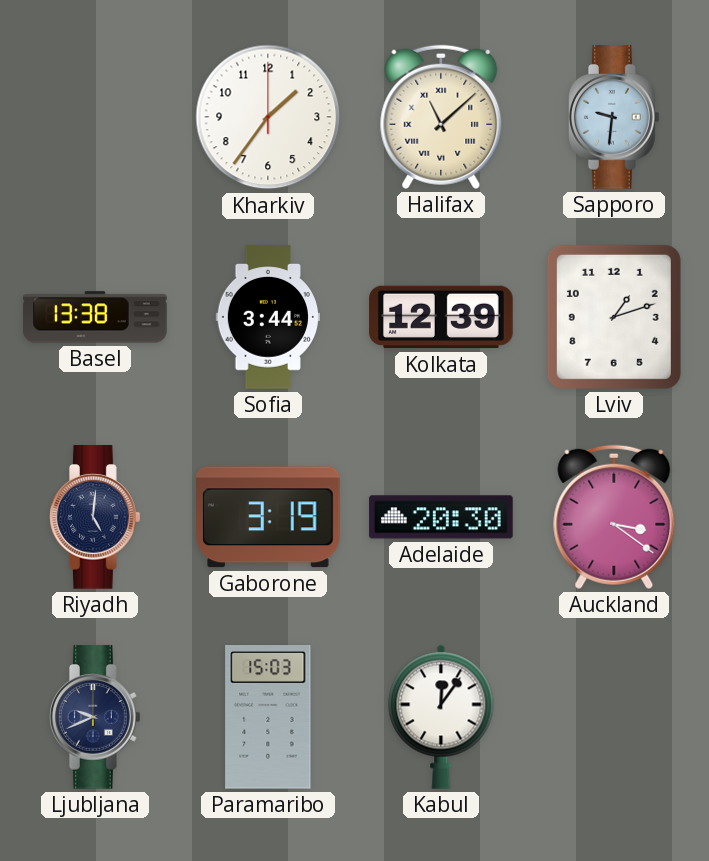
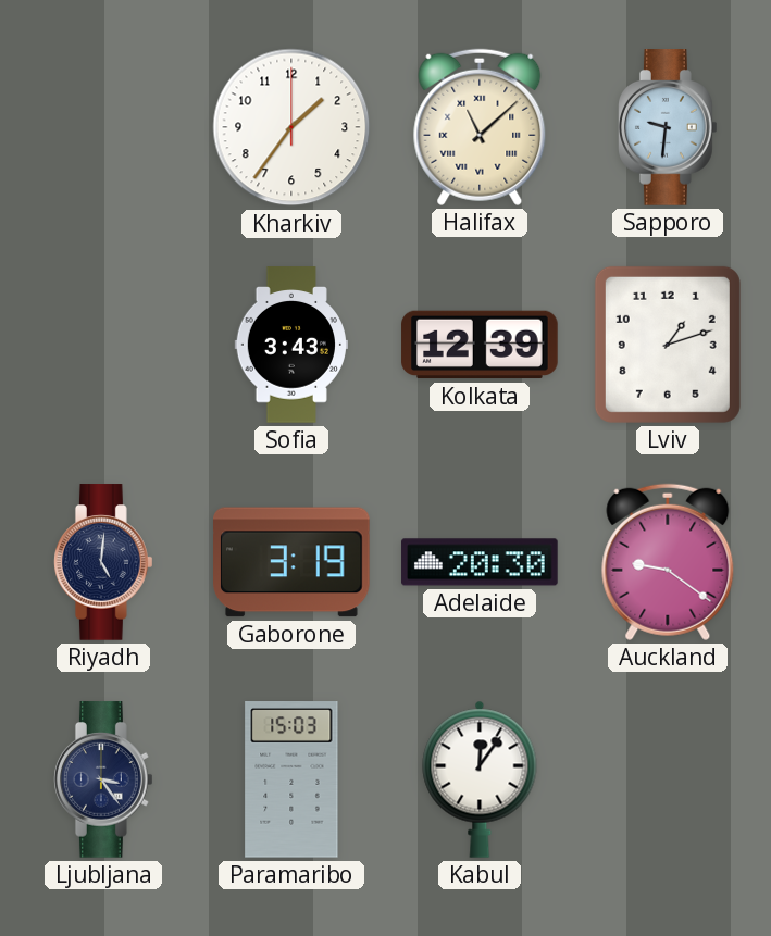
Basel: 13:38 -> none
Sofia: 3:44 -> 3:43
Auckland: 3:21 -> 9:21
Ljubljana: 9:41 -> 3:24
